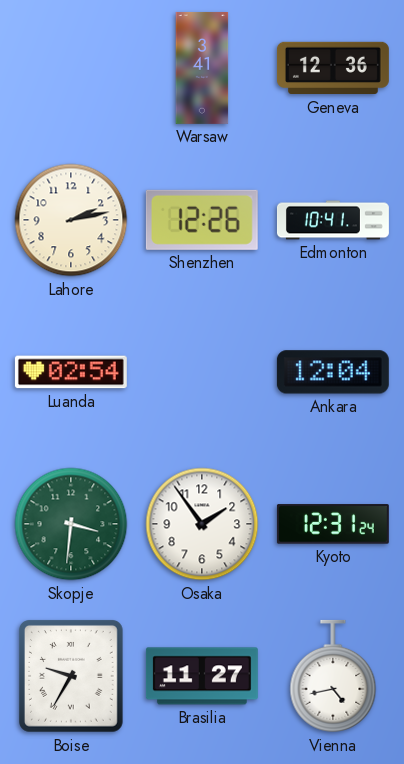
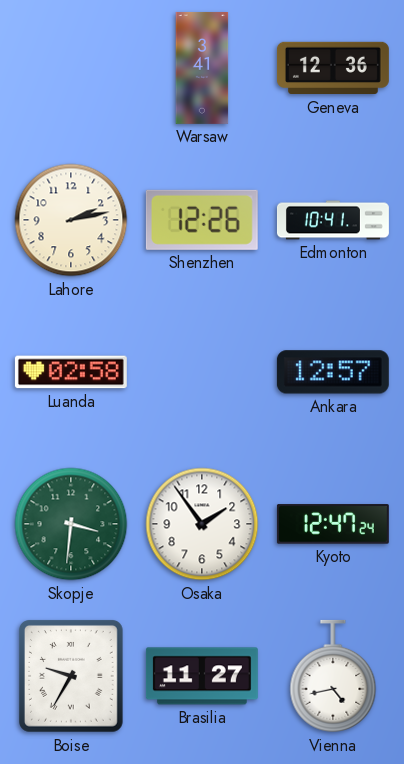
Luanda: 02:54 -> 02:58
Ankara: 12:04 -> 12:57
Kyoto: 12:31 -> 12:47
